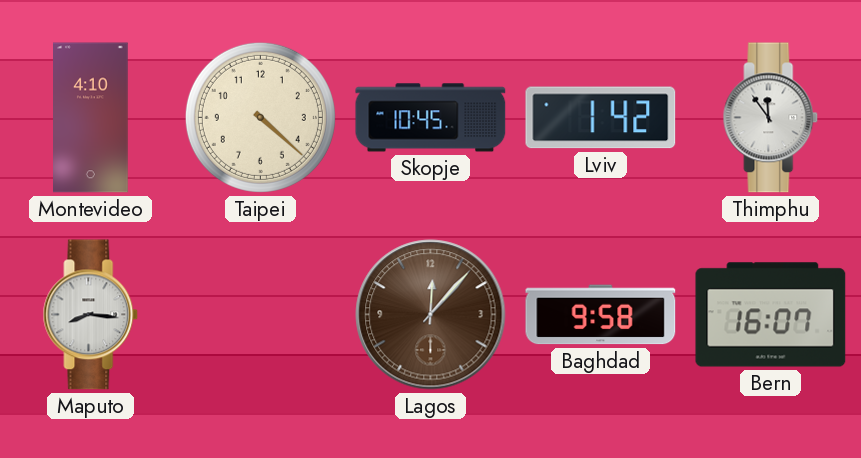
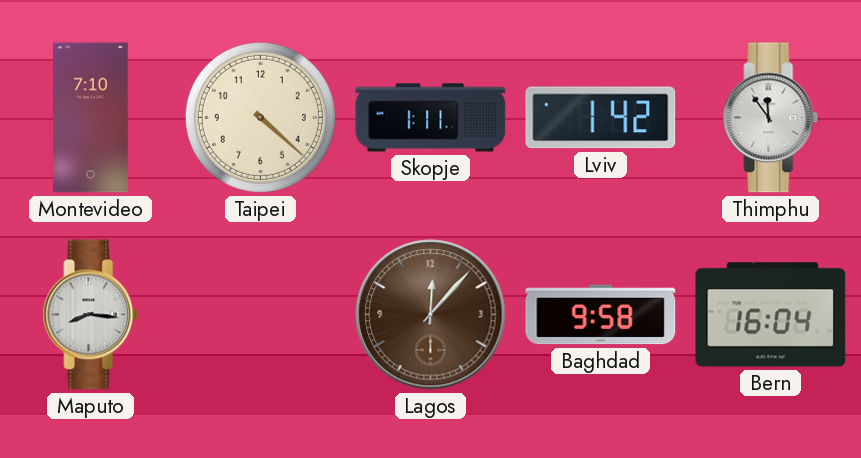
Montevideo: 4:10 -> 7:10
Skopje: 10:45 -> 1:11
Bern: 16:07 -> 16:04
